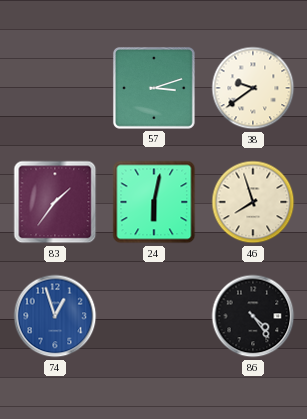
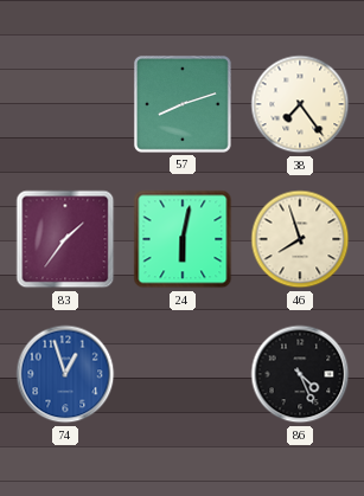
57: 3:12 -> 8:12
38: 9:39 -> 7:24
86: 4:24 -> 4:26
